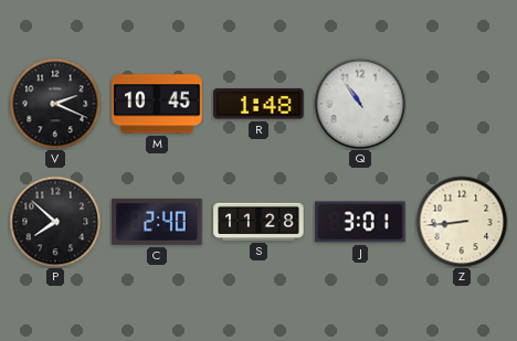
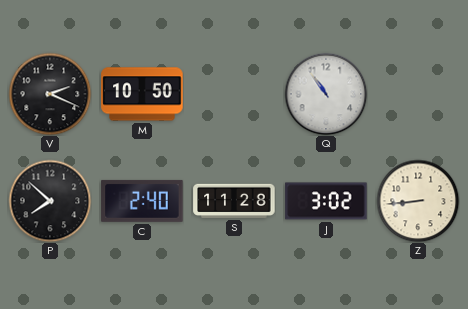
M: 10:45 -> 10:50
R: 1:48 -> none
J: 3:01 -> 3:02
